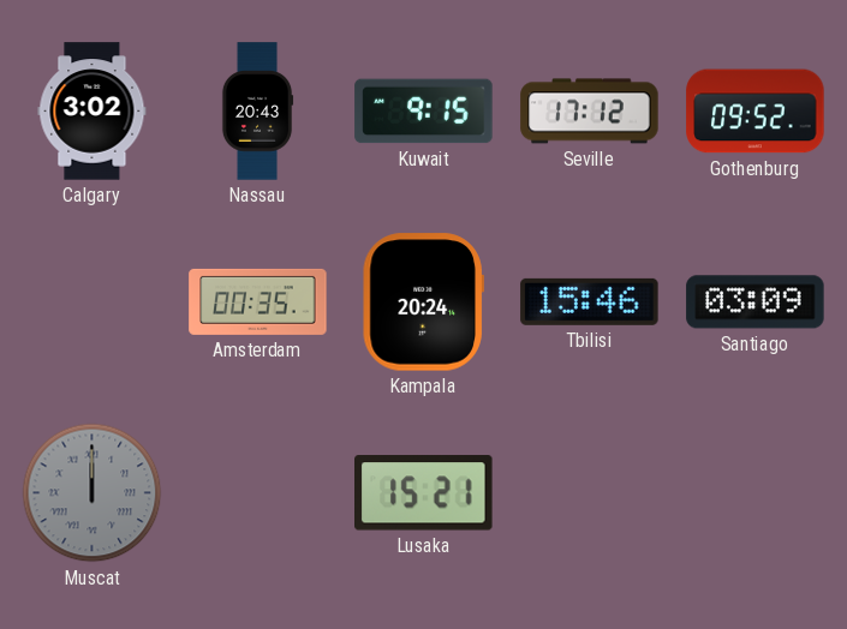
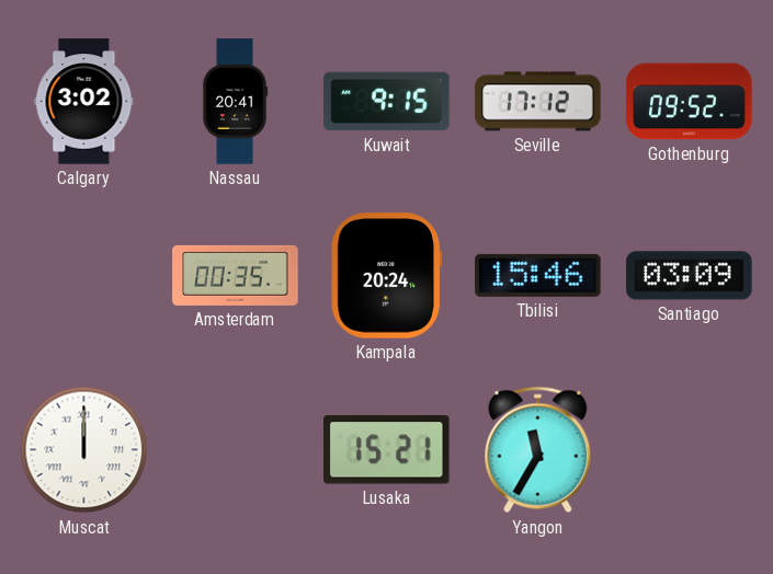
Nassau: 20:43 -> 20:41
Muscat dial: grey -> white
Yangon: none -> 11:35
